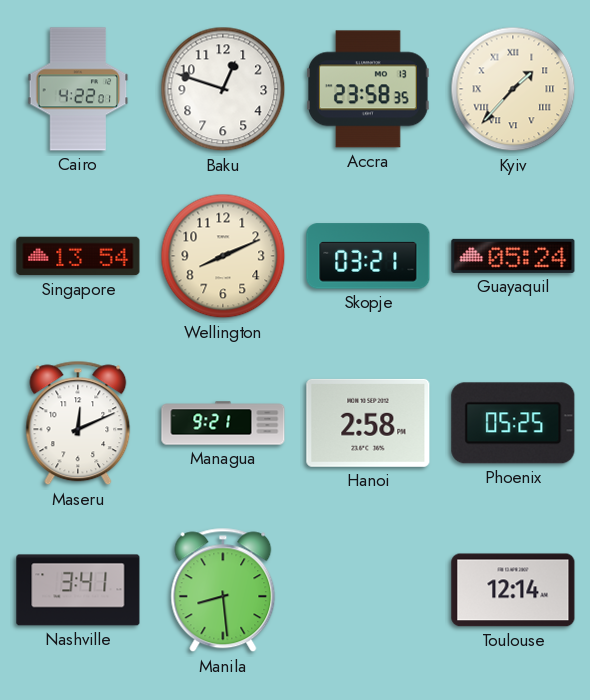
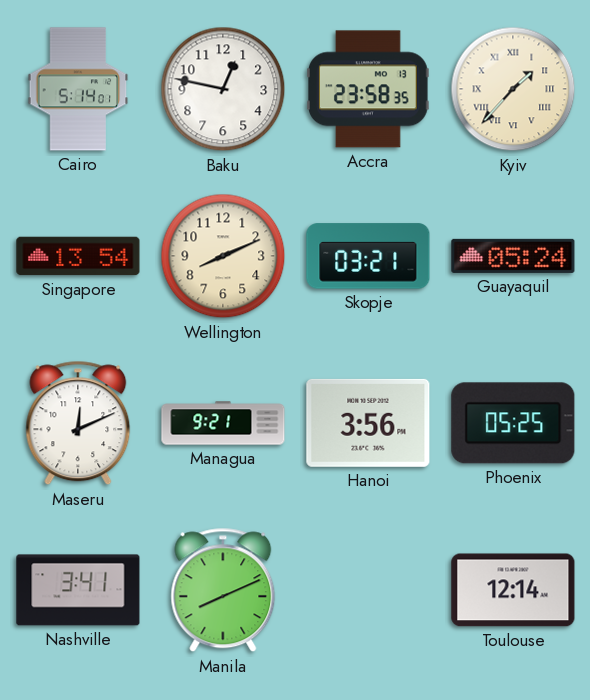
Cairo: 4:22 -> 5:14
Baku: 12:48 -> 12:47
Hanoi: 2:58 -> 3:56
Manila: 8:29 -> 8:11
